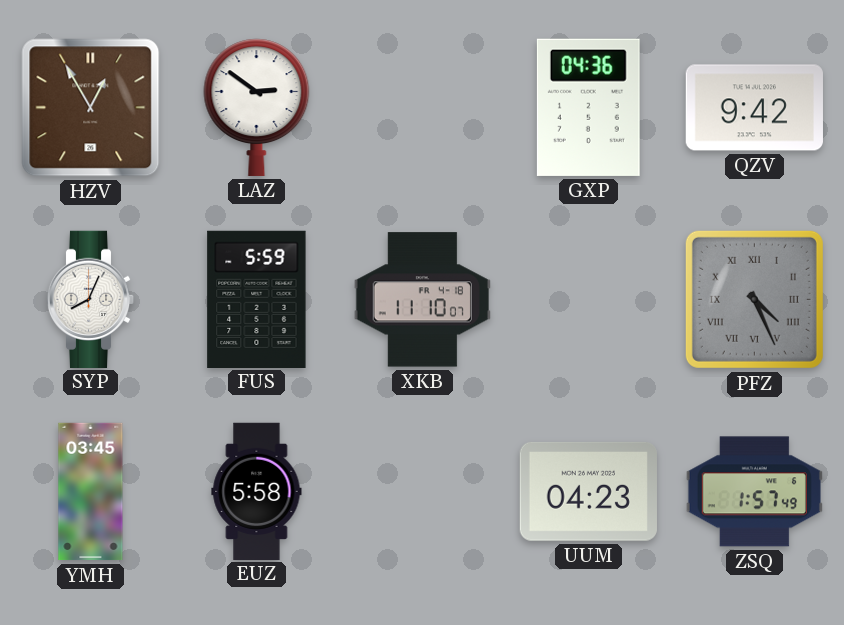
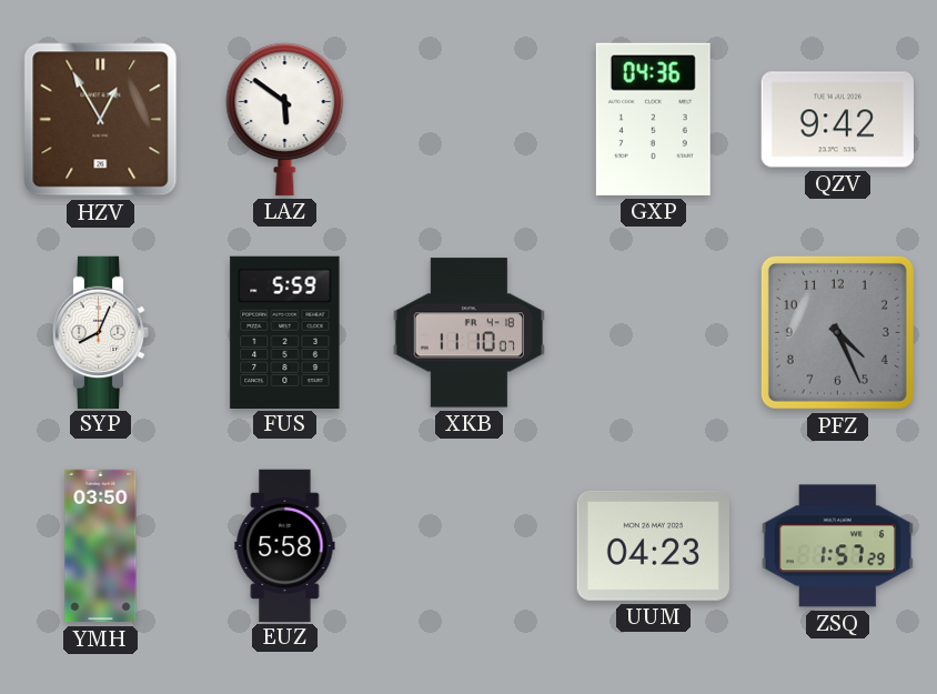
LAZ: 2:51 -> 5:51
PFZ numerals: Roman -> Arabic
YMH: 03:45 -> 03:50
ZSQ: 1:57:49 -> 1:57:29
